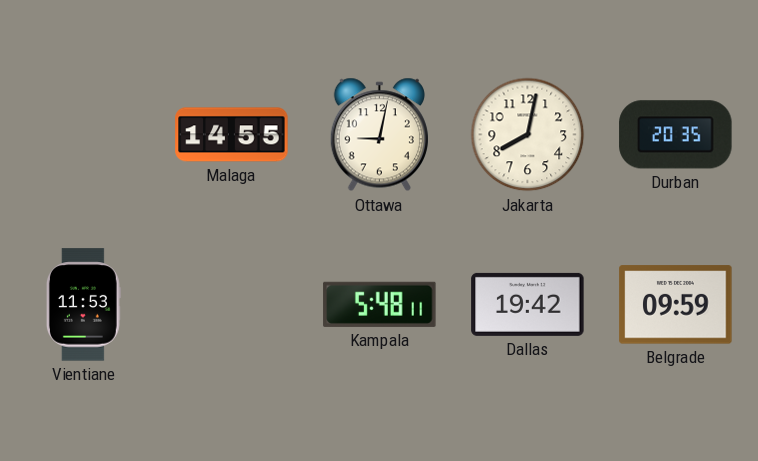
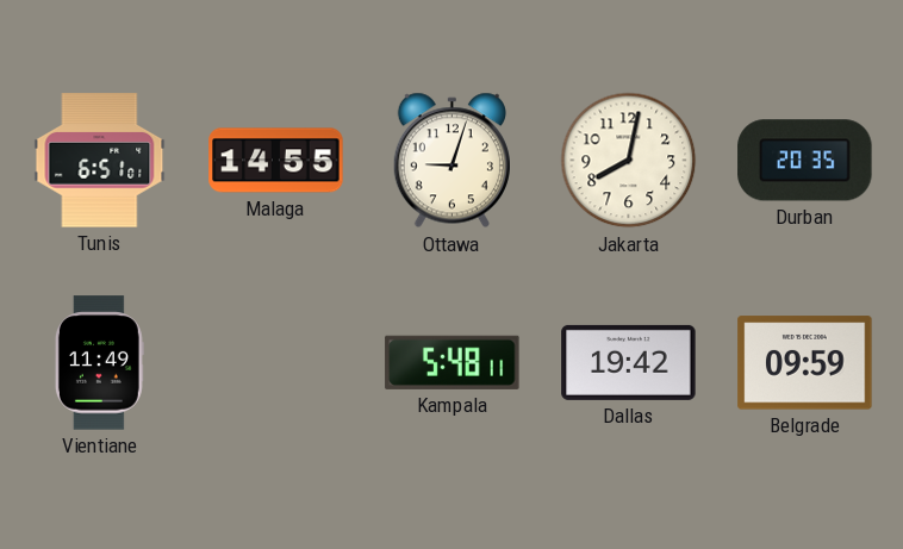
Tunis: none -> 6:51
Ottawa: 9:02 -> 9:03
Vientiane: 11:53 -> 11:49
